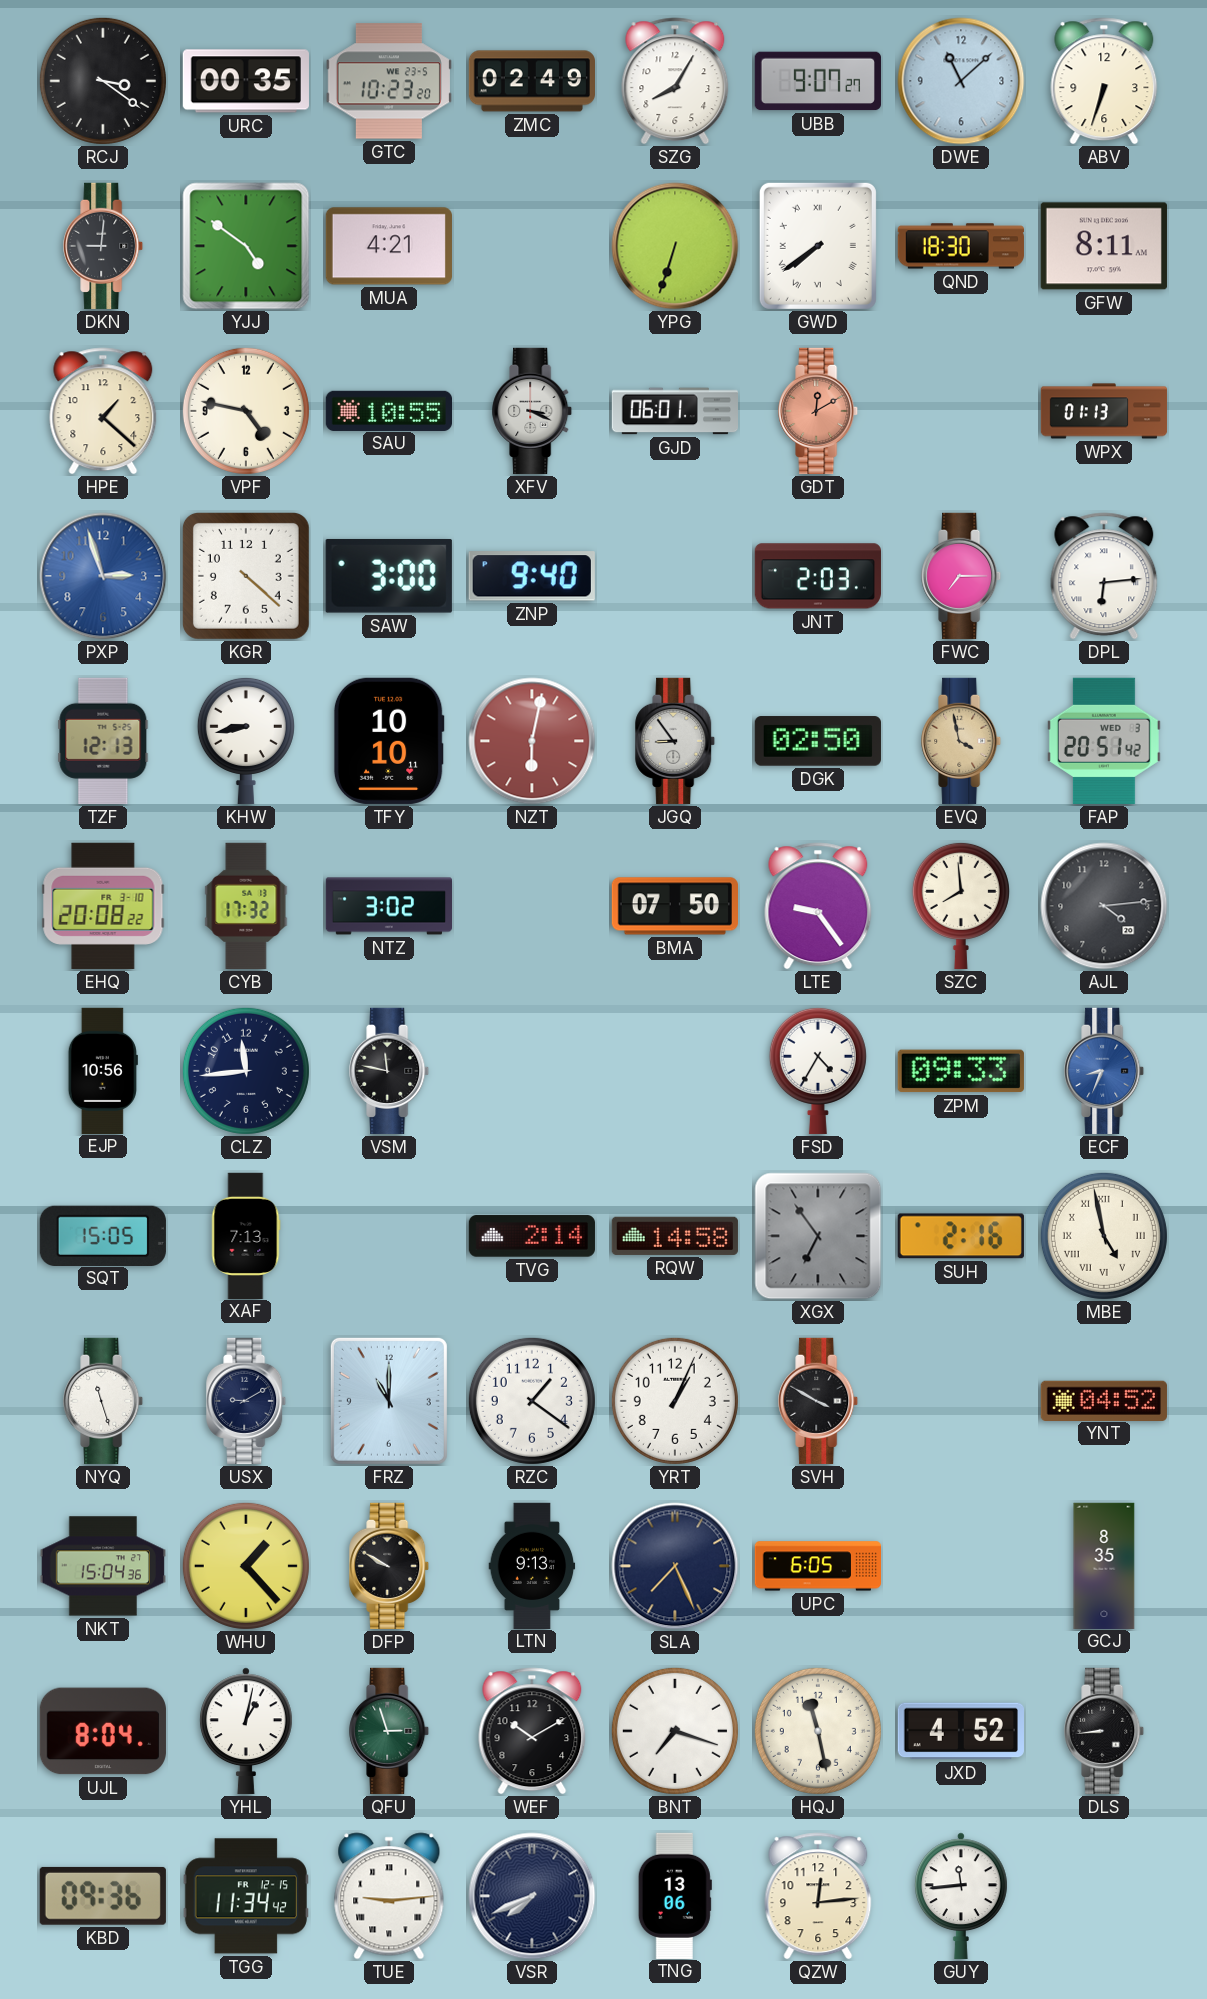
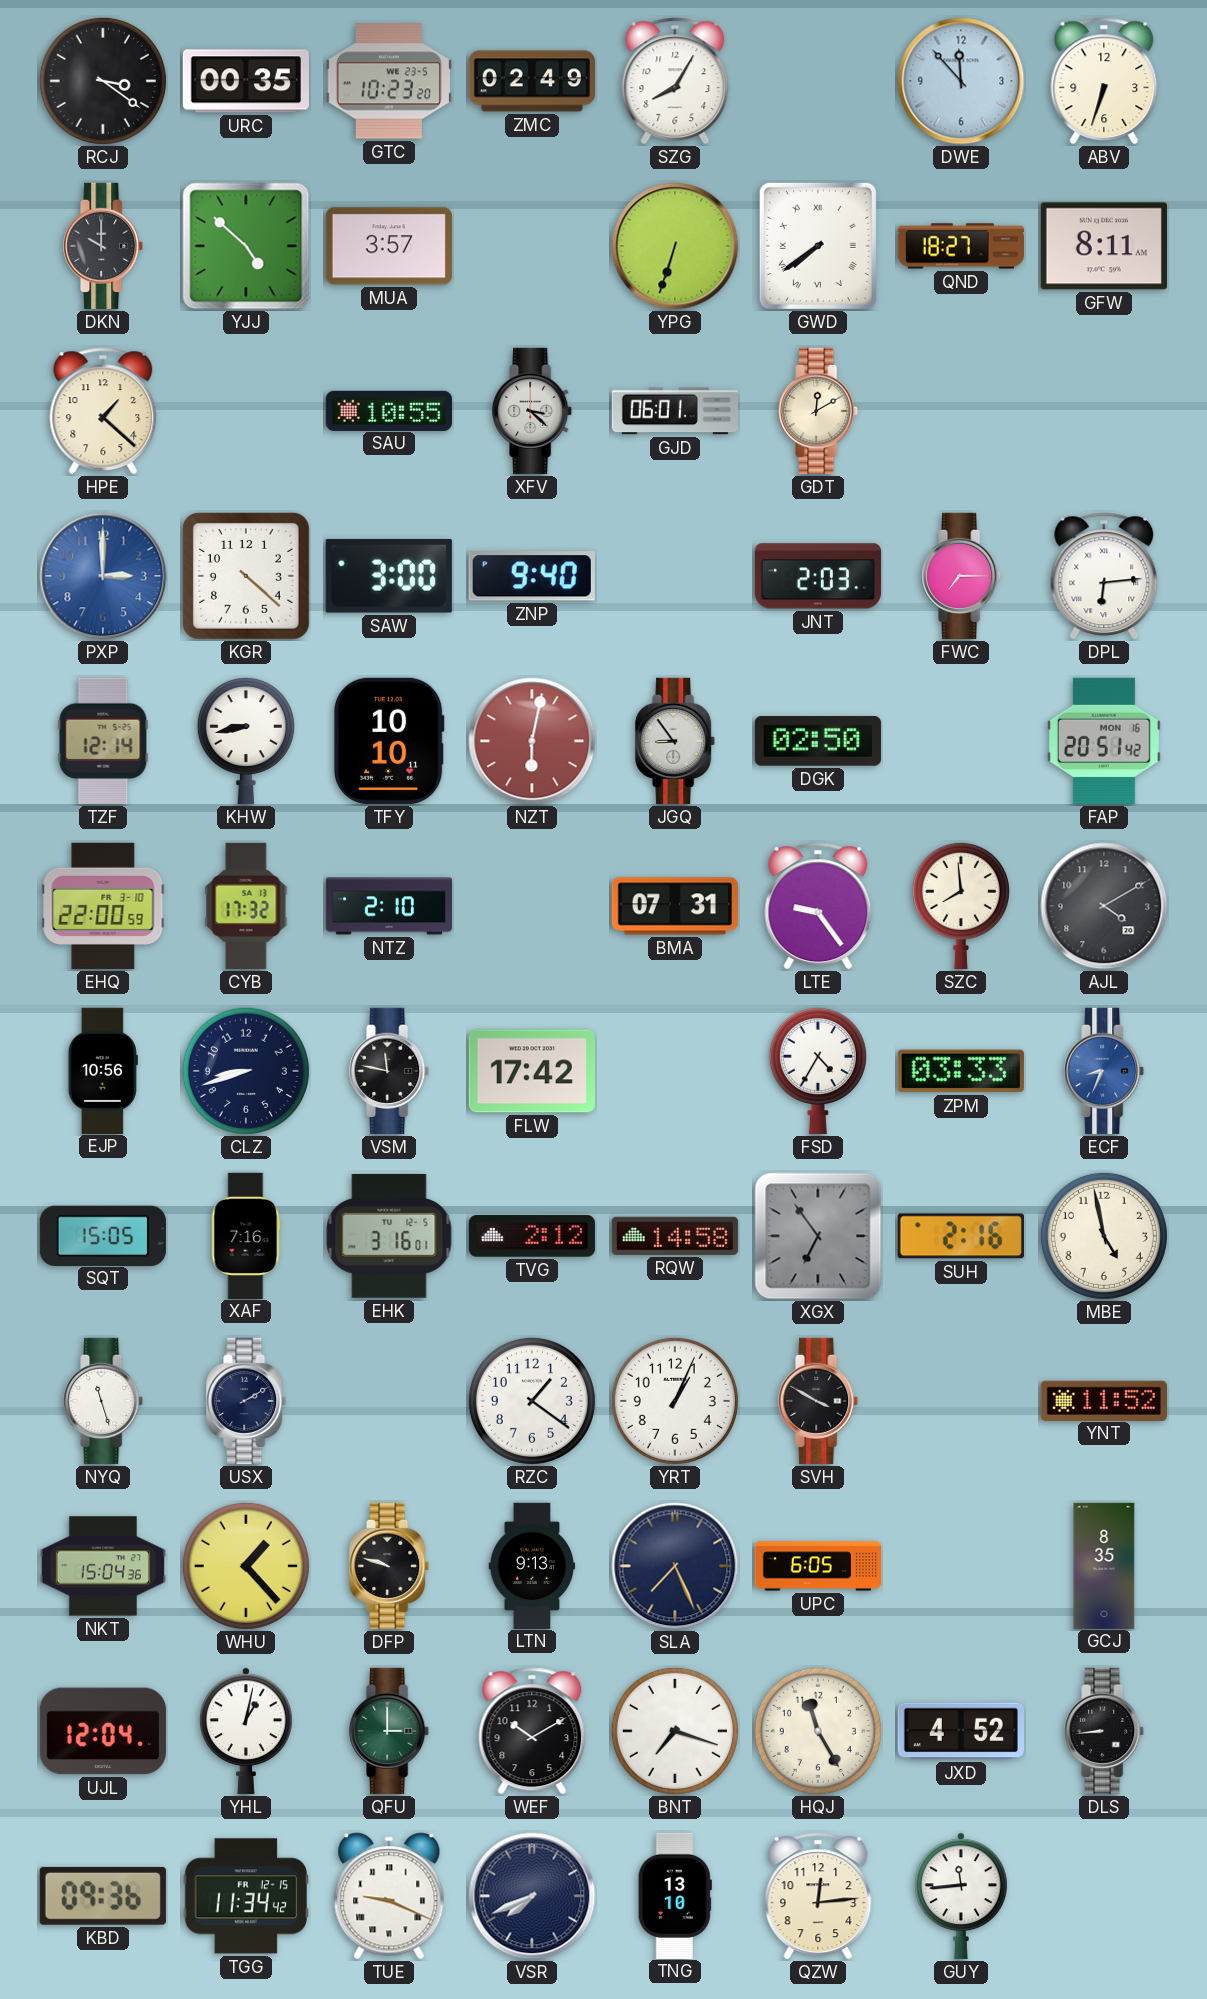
UBB: 9:07 -> none
DWE: 11:08 -> 11:53
DKN: 9:01 -> 10:00
YJJ: 4:51 -> 4:52
MUA: 4:21 -> 3:57
QND: 18:30 -> 18:27
VPF: 4:47 -> none
XFV: 3:19 -> 3:22
GDT dial: salmon -> cream
WPX: 01:13 -> none
PXP: 2:57 -> 3:00
TZF: 12:13 -> 12:14
EVQ: 3:58 -> none
FAP date: WED 3 -> MON 16
EHQ: 20:08 -> 22:00
NTZ: 3:02 -> 2:10
BMA: 07:50 -> 07:31
AJL: 4:14 -> 4:10
CLZ: 11:44 -> 8:42
FLW: none -> 17:42
ZPM: 09:33 -> 03:33
XAF: 7:13 -> 7:16
EHK: none -> 3:16
TVG: 2:14 -> 2:12
MBE numerals: Roman -> Arabic
USX: 9:10 -> 2:10
FRZ: 11:00 -> none
YNT: 04:52 -> 11:52
DFP: 9:50 -> 9:48
UJL: 8:04 -> 12:04
QFU: 2:57 -> 3:00
HQJ: 11:28 -> 11:25
TUE: 9:14 -> 9:19
TNG: 13:06 -> 13:10
